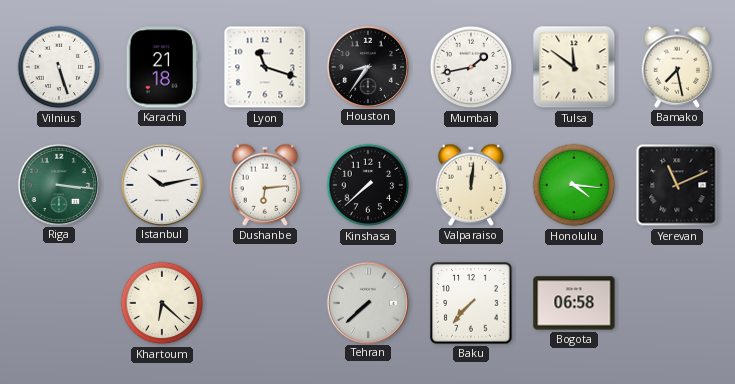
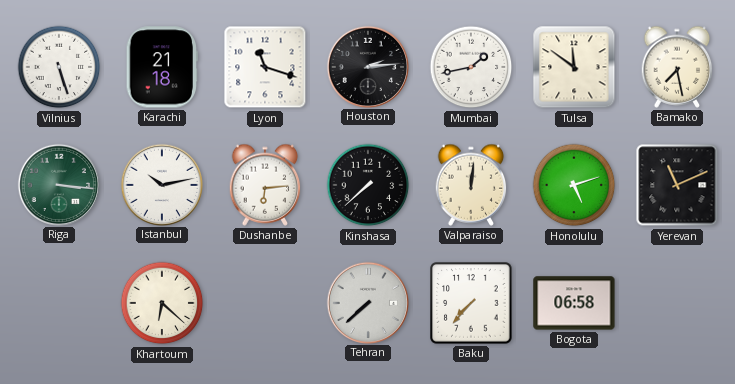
Houston: 8:36 -> 2:14
Honolulu: 4:16 -> 5:12
